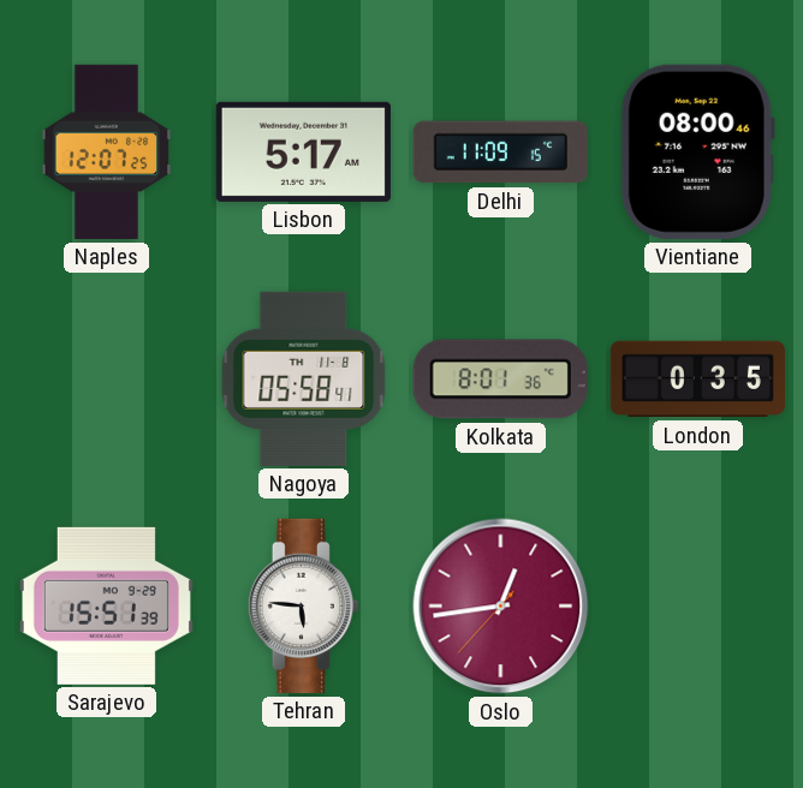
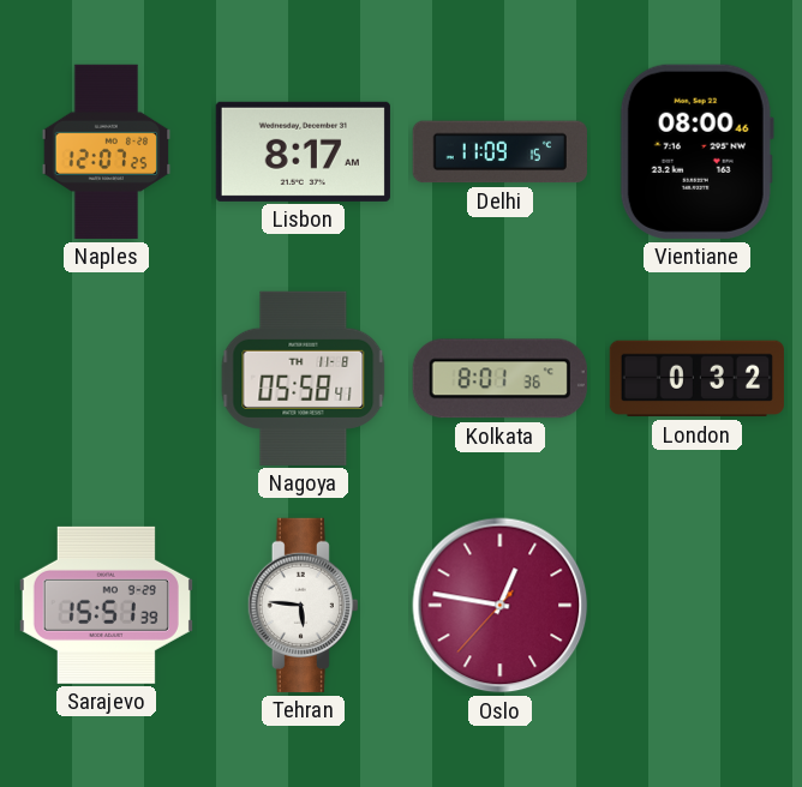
Lisbon: 5:17 -> 8:17
London: 0:35 -> 0:32
Oslo: 12:43 -> 12:46
